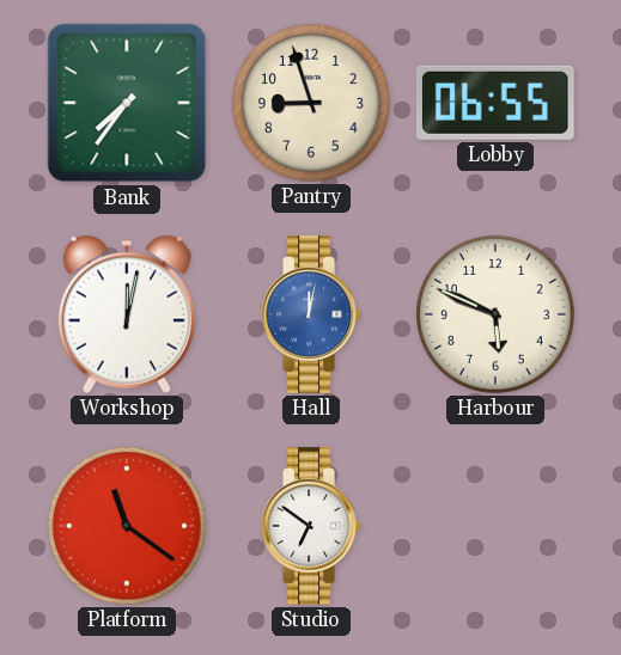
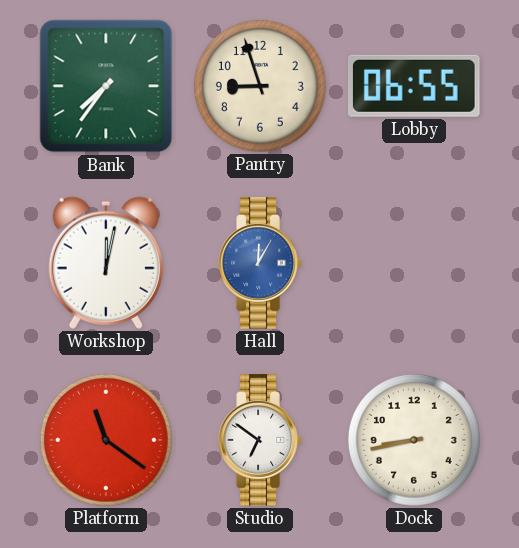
Hall: 12:02 -> 12:05
Harbour: 5:49 -> none
Dock: none -> 8:43
